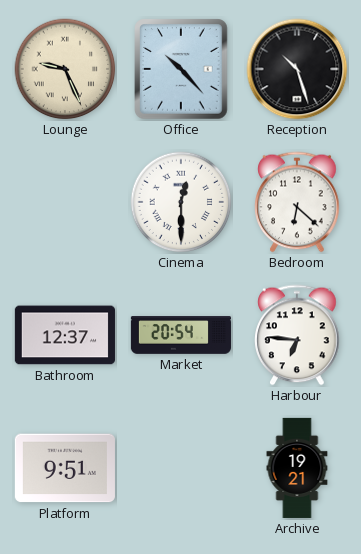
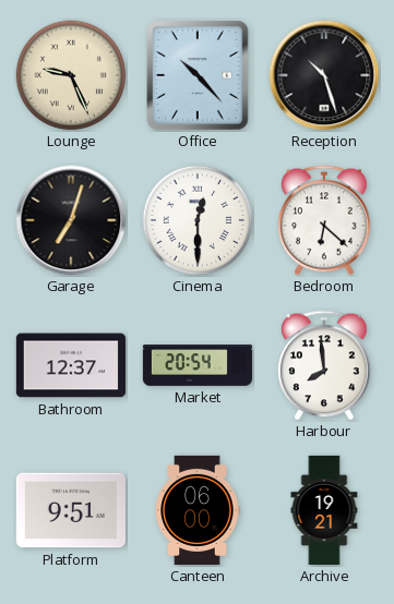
Garage: none -> 7:03
Harbour: 6:46 -> 7:59
Canteen: none -> 06:00
